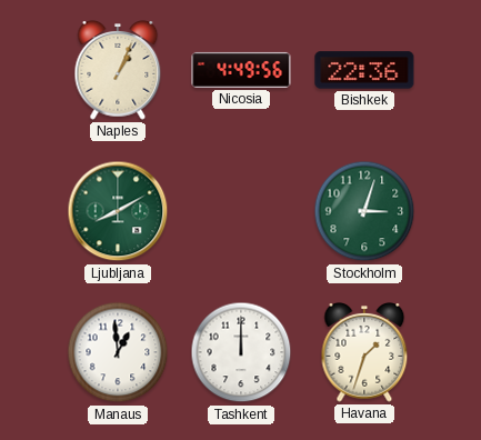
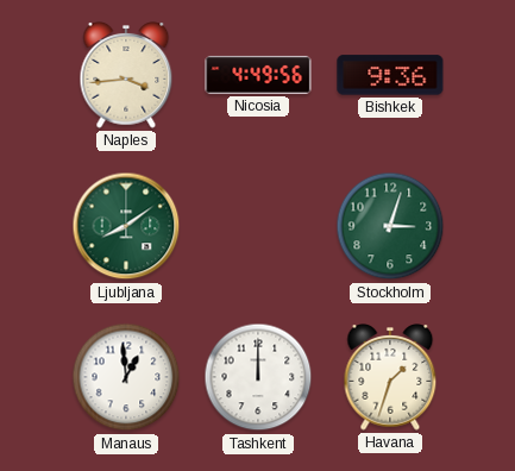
Naples: 1:04 -> 3:44
Bishkek: 22:36 -> 9:36
Ljubljana: 8:10 -> 8:09
